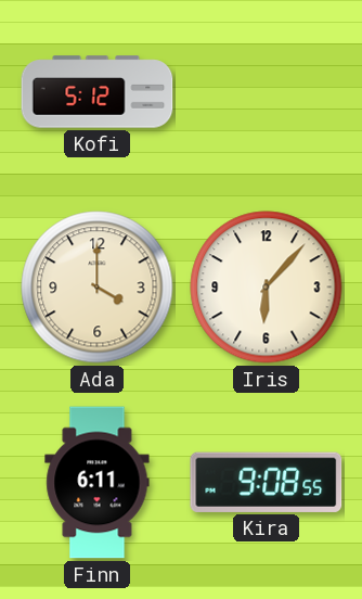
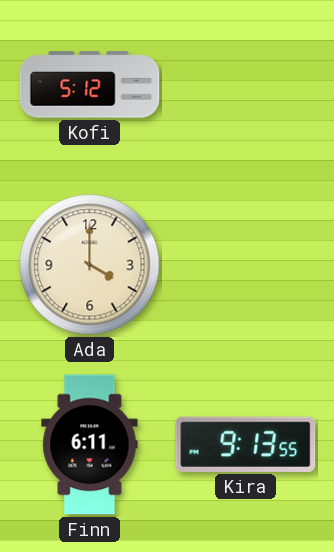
Iris: 6:07 -> none
Kira: 9:08 -> 9:13
